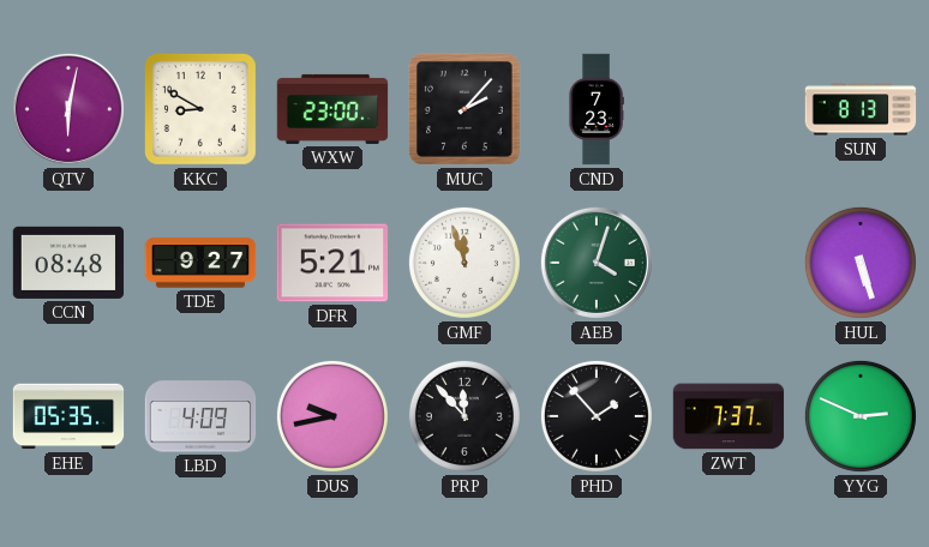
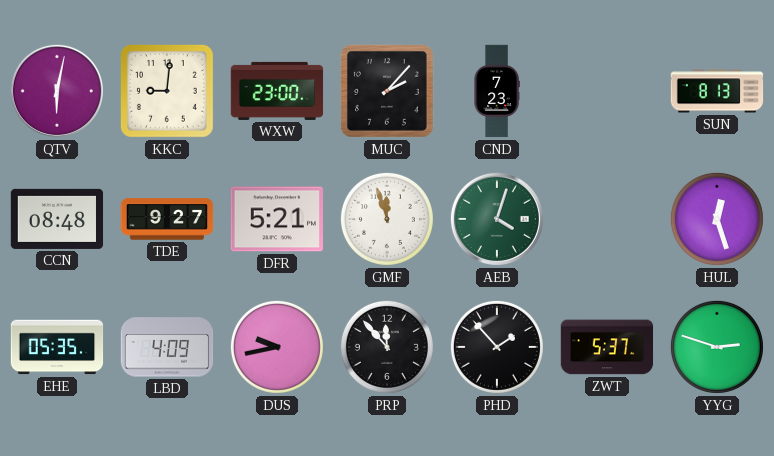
KKC: 8:50 -> 9:01
HUL: 5:27 -> 12:27
ZWT: 7:37 -> 5:37
YYG: 2:49 -> 2:48
